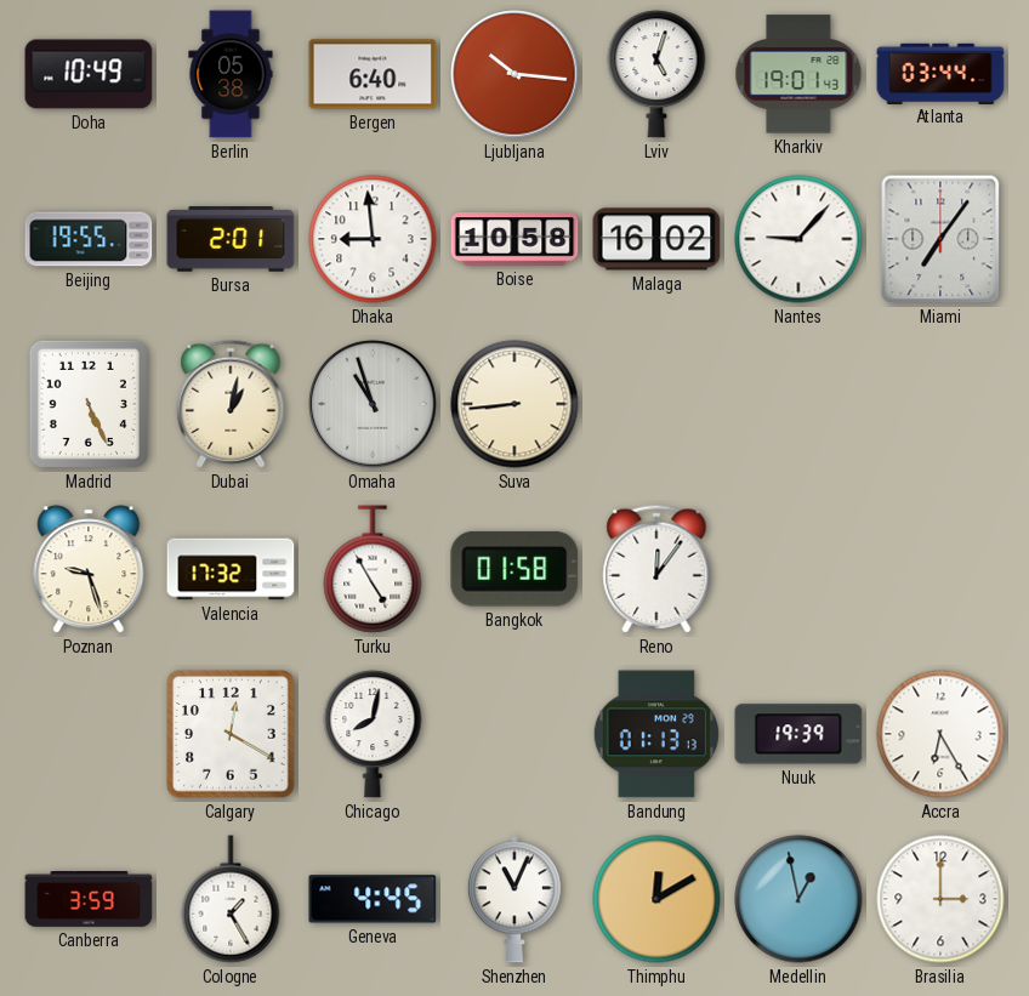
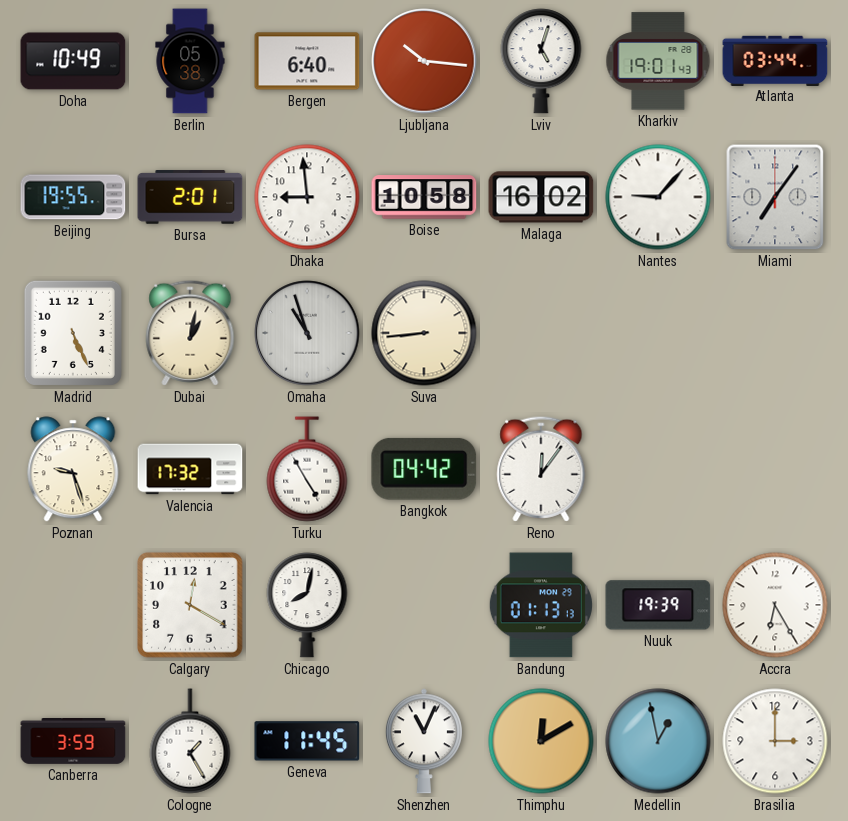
Bangkok: 01:58 -> 04:42
Geneva: 4:45 -> 11:45
